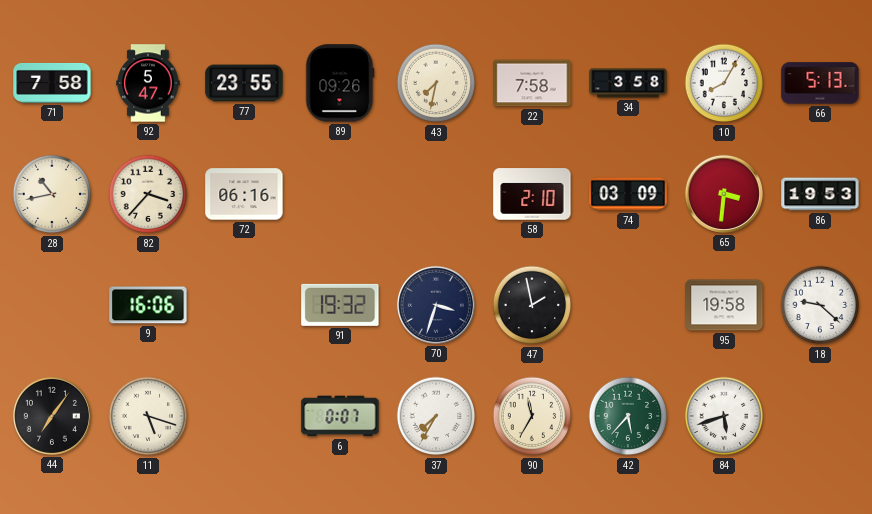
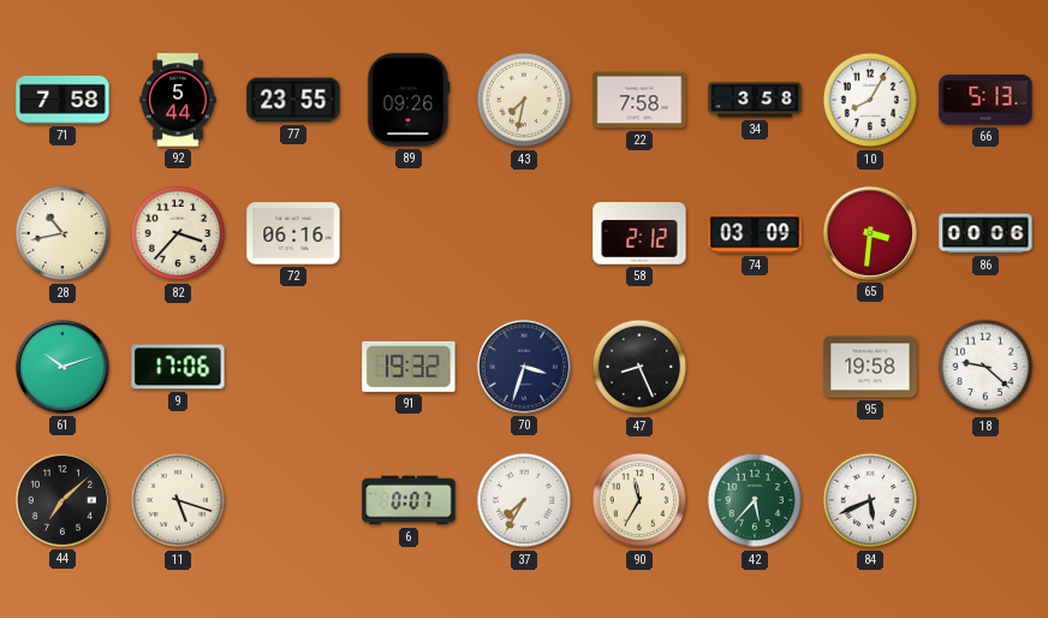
92: 5:47 -> 5:44
58: 2:10 -> 2:12
86: 19:53 -> 00:06
61: none -> 10:12
9: 16:06 -> 17:06
47: 1:58 -> 8:26
44: 7:06 -> 7:08
84: 5:42 -> 5:41
